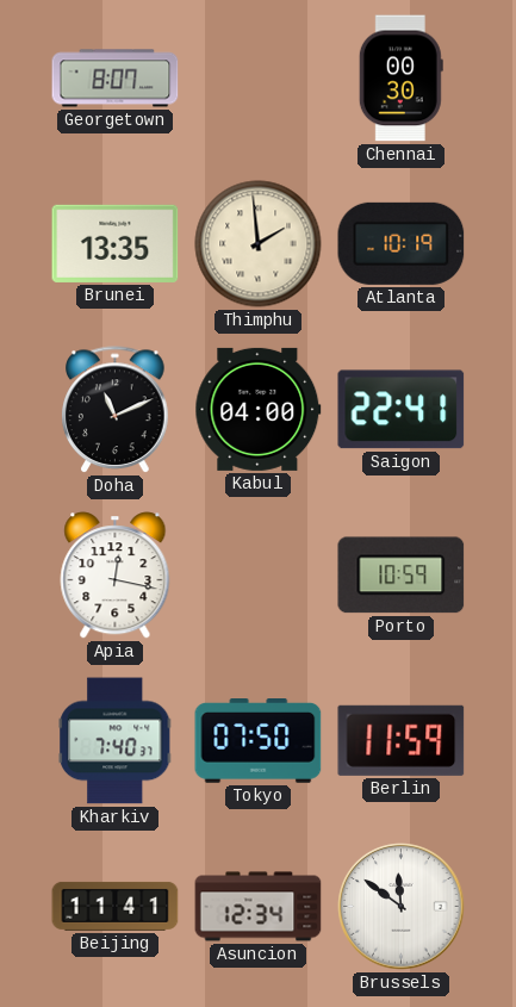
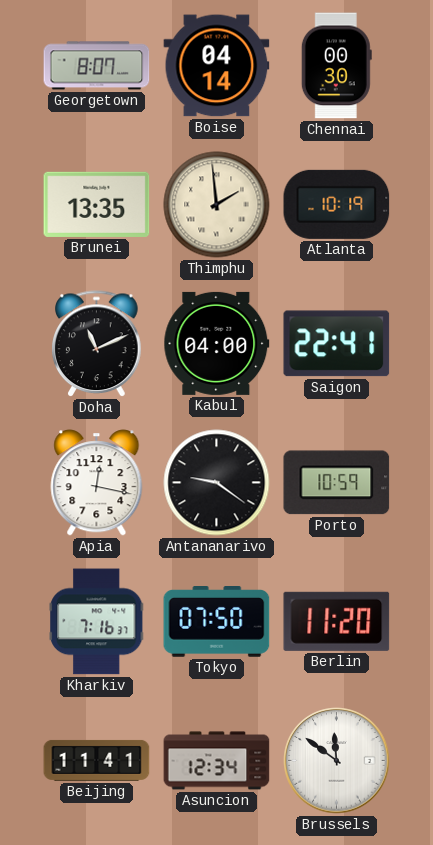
Boise: none -> 04:14
Antananarivo: none -> 9:21
Kharkiv: 7:40 -> 7:16
Berlin: 11:59 -> 11:20
